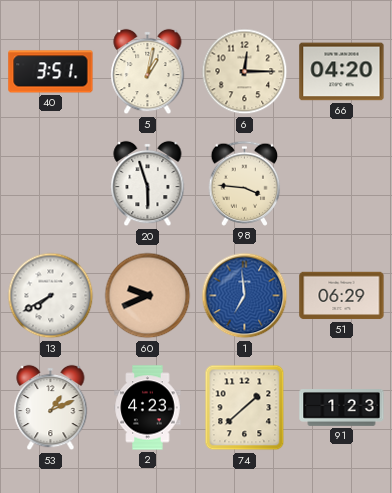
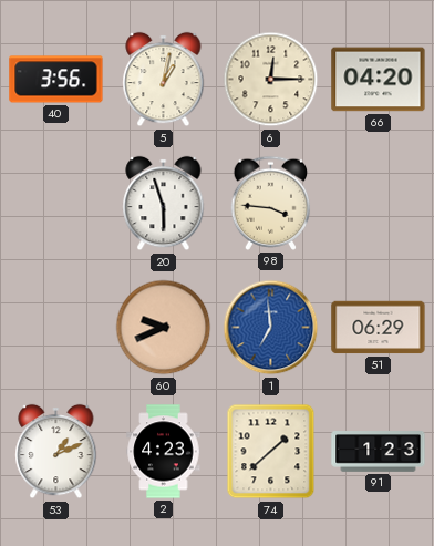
40: 3:51 -> 3:56
13: 7:40 -> none
